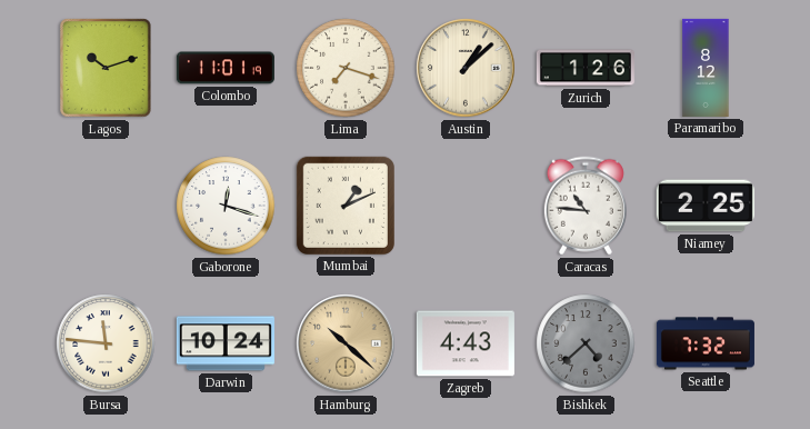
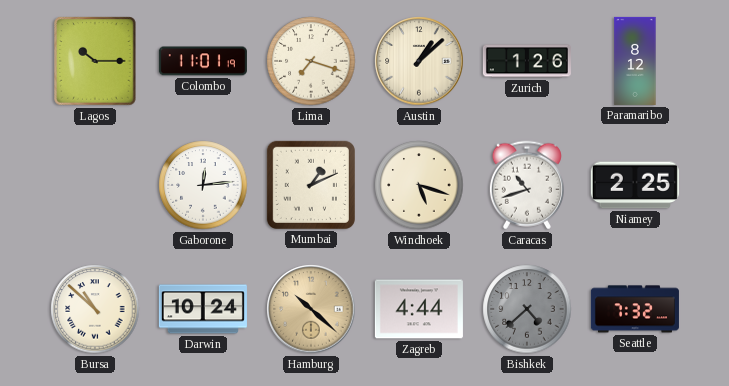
Lagos: 10:12 -> 10:15
Gaborone: 12:18 -> 12:14
Windhoek: none -> 5:18
Caracas: 10:46 -> 10:42
Bursa: 11:46 -> 10:52
Zagreb: 4:43 -> 4:44
